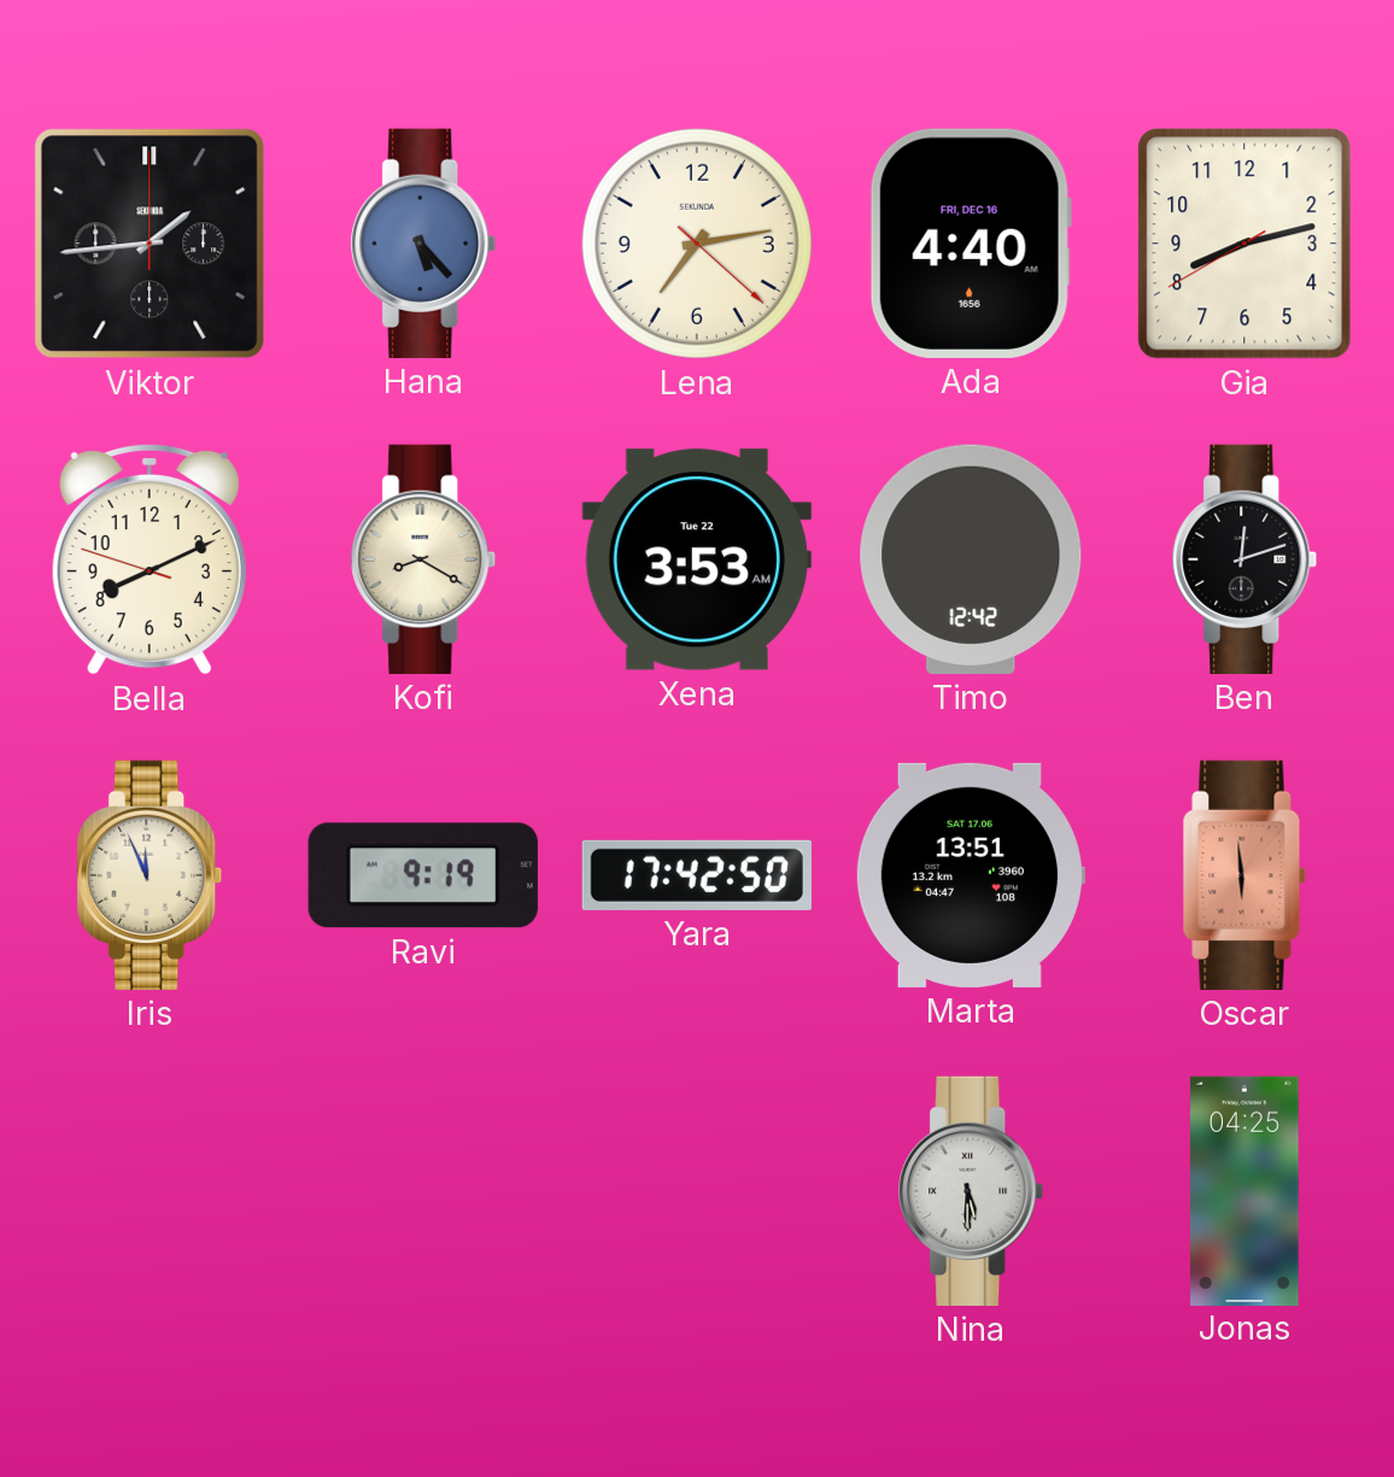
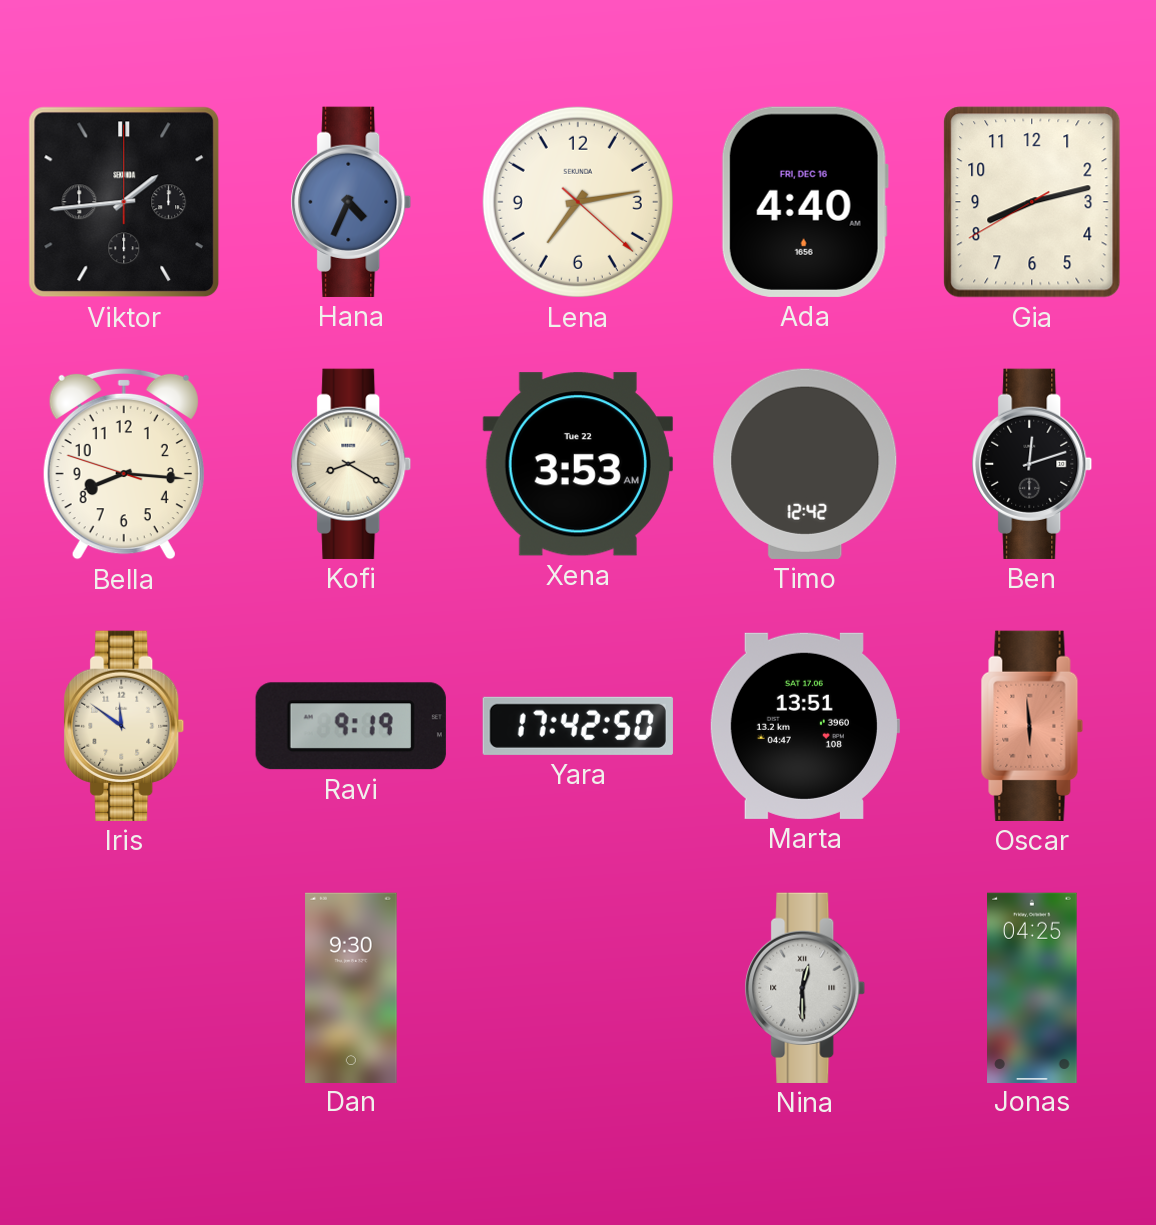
Hana: 5:23 -> 4:34
Bella: 8:10 -> 8:15
Iris: 11:56 -> 11:51
Dan: none -> 9:30
Nina: 5:30 -> 12:30
